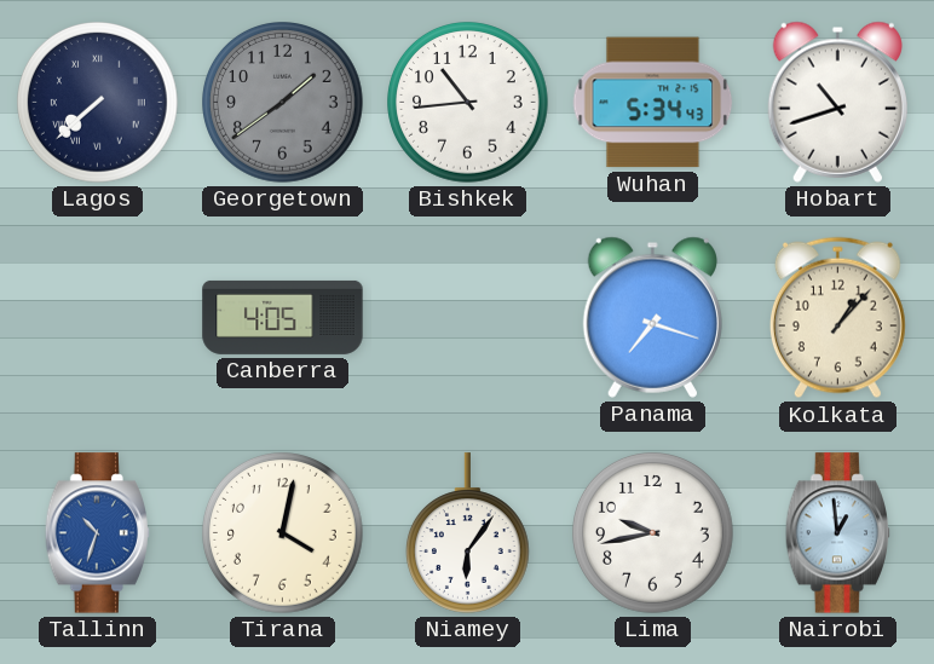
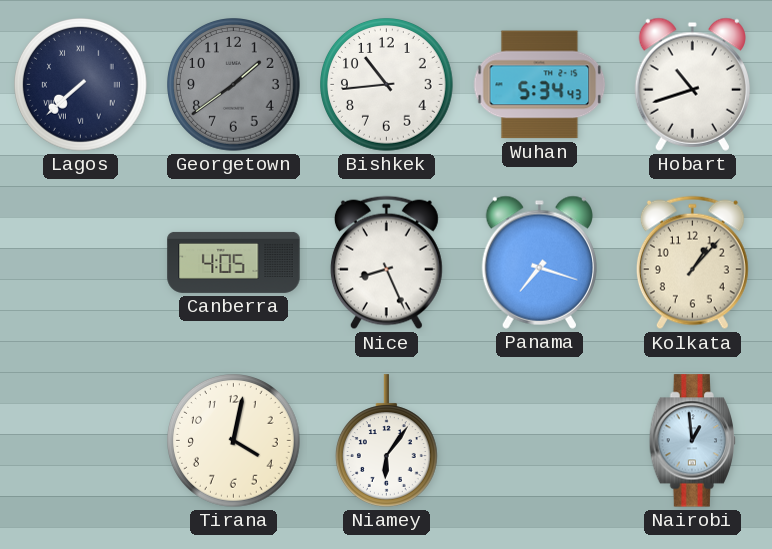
Nice: none -> 8:26
Tallinn: 10:33 -> none
Lima: 9:43 -> none
